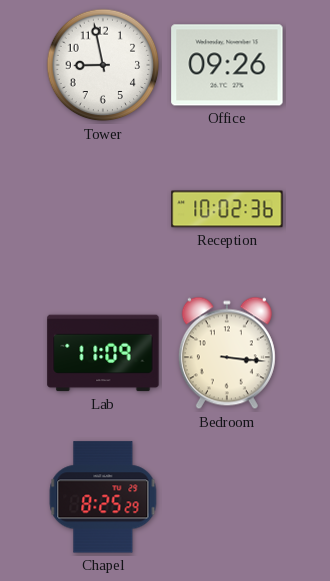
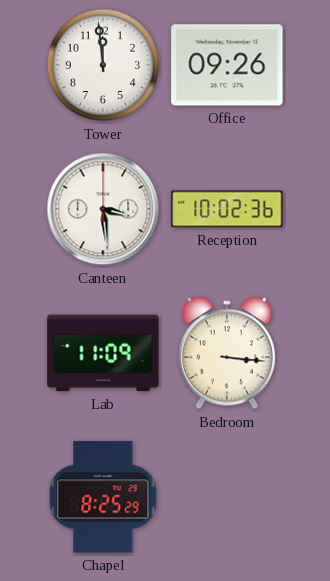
Tower: 8:58 -> 11:59
Canteen: none -> 3:29
